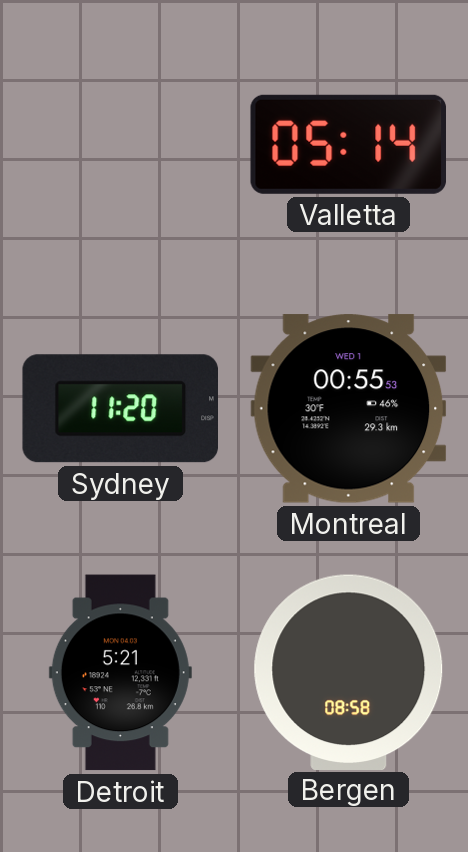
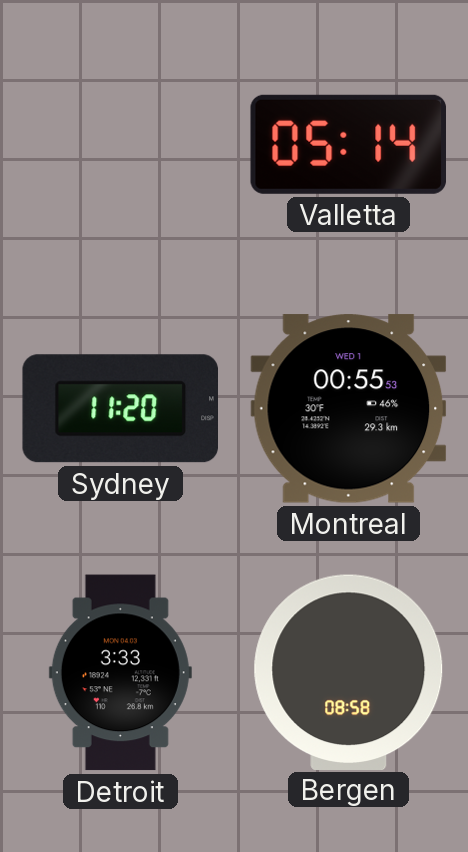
Detroit: 5:21 -> 3:33
